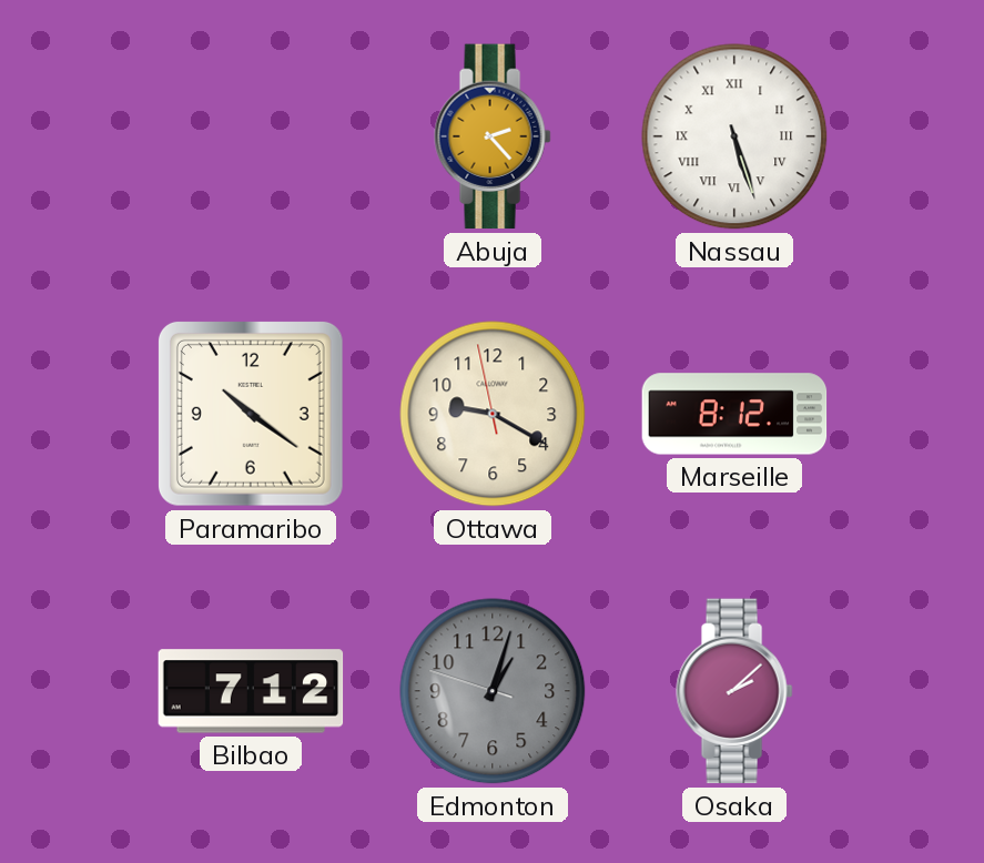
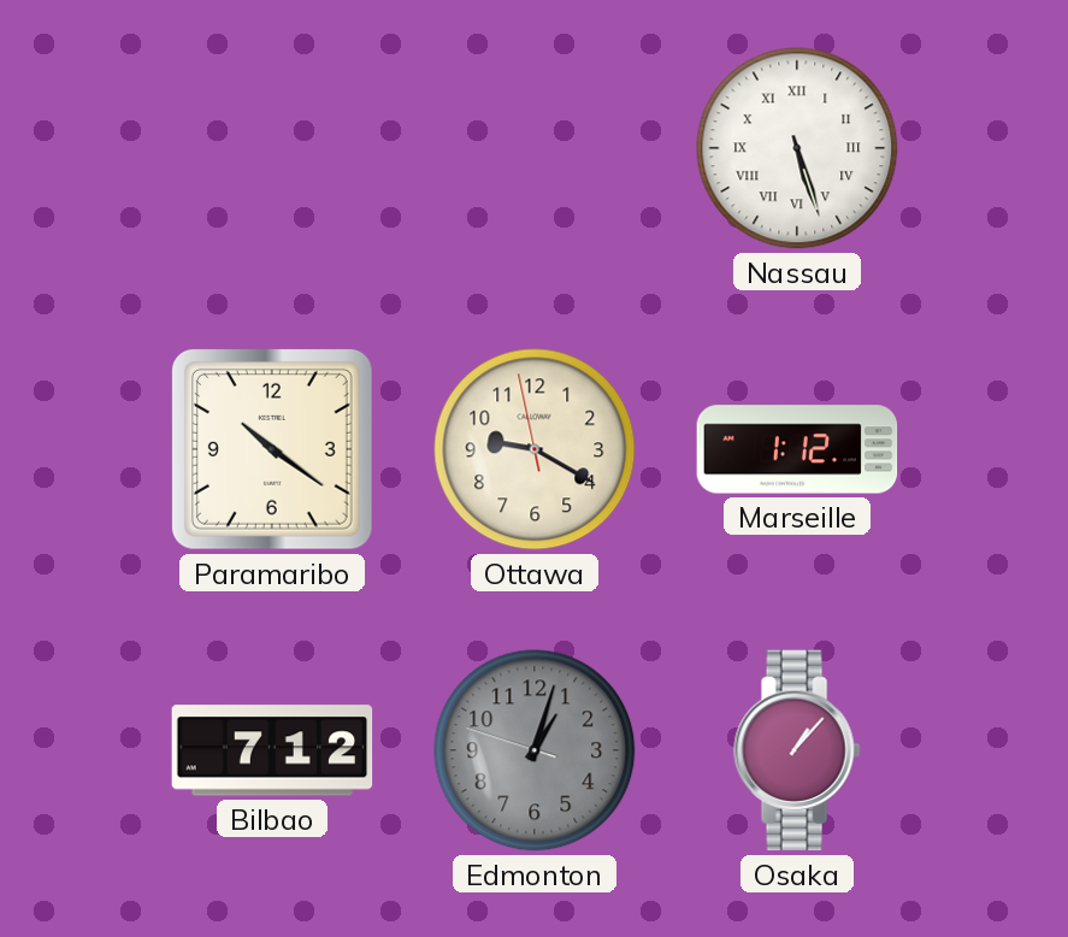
Abuja: 2:23 -> none
Marseille: 8:12 -> 1:12
Osaka: 2:08 -> 1:07
